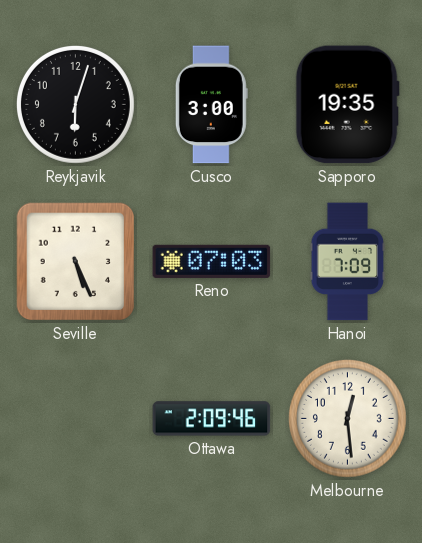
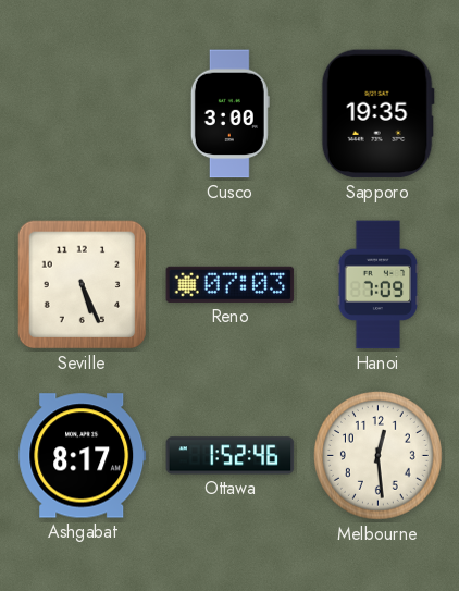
Reykjavik: 6:03 -> none
Ashgabat: none -> 8:17
Ottawa: 2:09 -> 1:52
